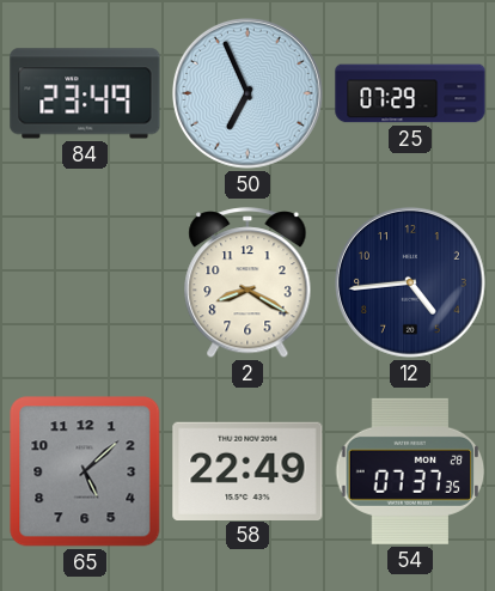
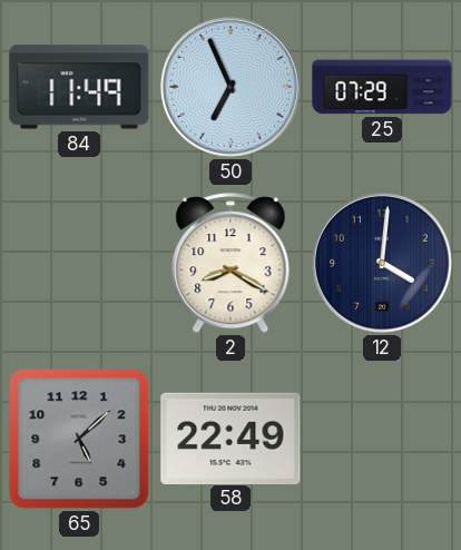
84: 23:49 -> 11:49
12: 4:44 -> 4:01
54: 07:37 -> none
